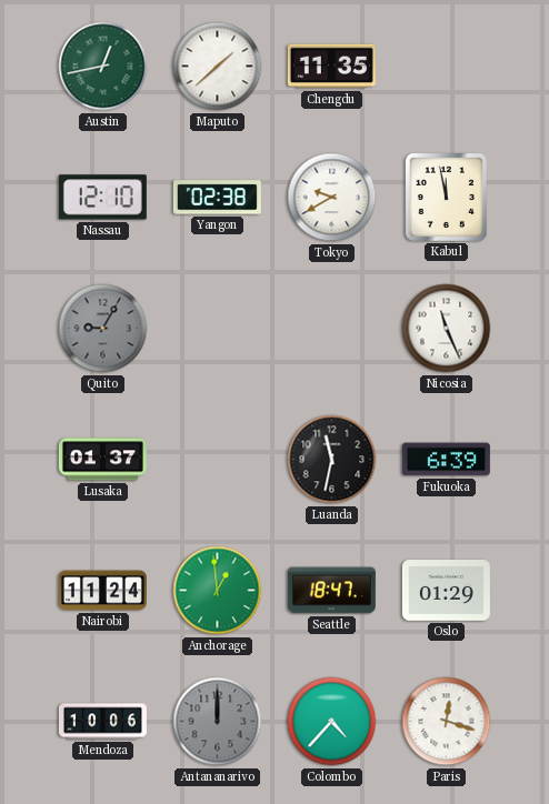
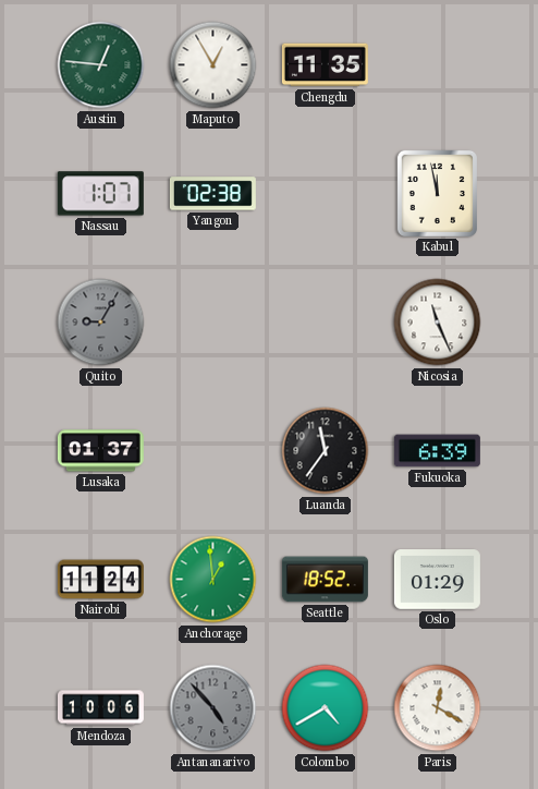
Austin: 12:43 -> 12:46
Maputo: 1:38 -> 12:55
Nassau: 12:10 -> 1:07
Tokyo: 9:40 -> none
Luanda: 11:32 -> 11:36
Seattle: 18:47 -> 18:52
Antananarivo: 12:00 -> 4:53
Colombo: 4:37 -> 4:40
Paris: 12:18 -> 12:20
